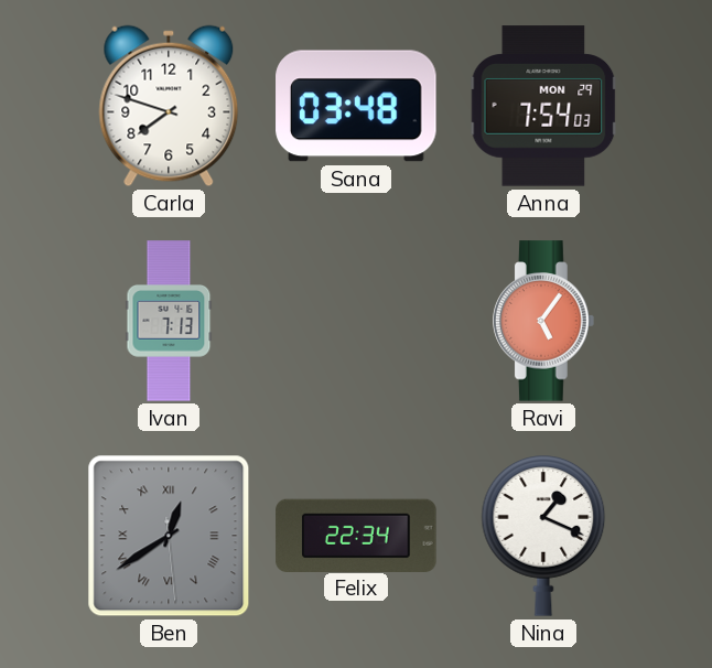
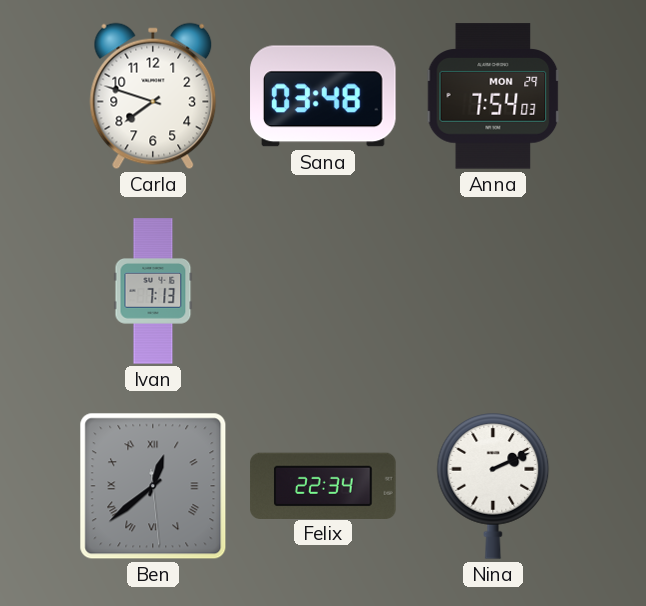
Ravi: 5:06 -> none
Ben: 12:39 -> 12:38
Nina: 1:19 -> 2:11
